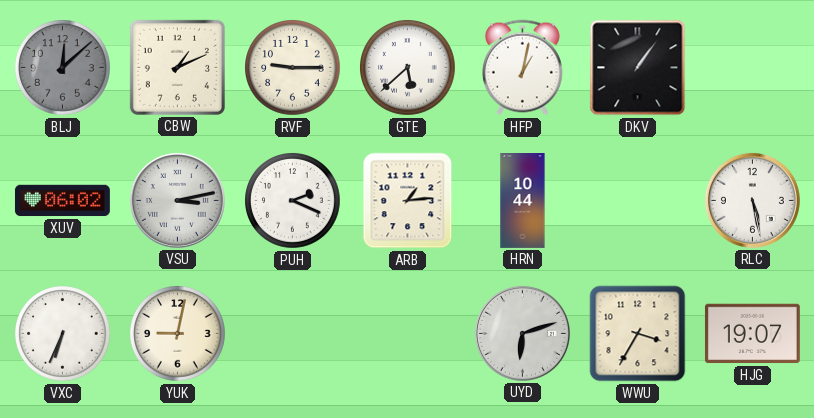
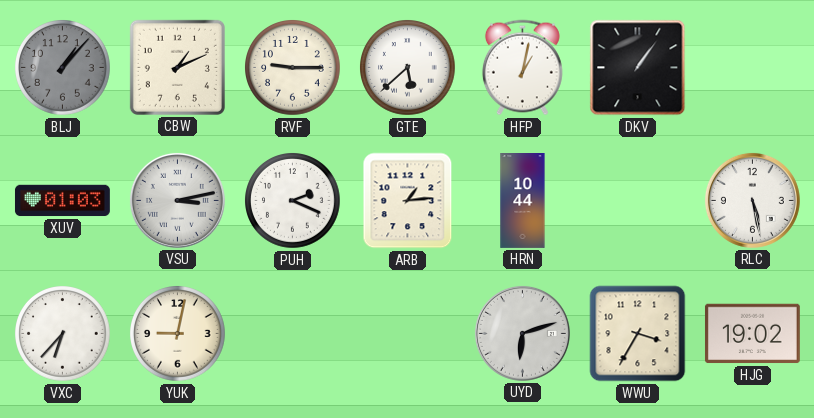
BLJ: 12:08 -> 1:07
XUV: 06:02 -> 01:03
VXC: 6:34 -> 6:37
HJG: 19:07 -> 19:02
